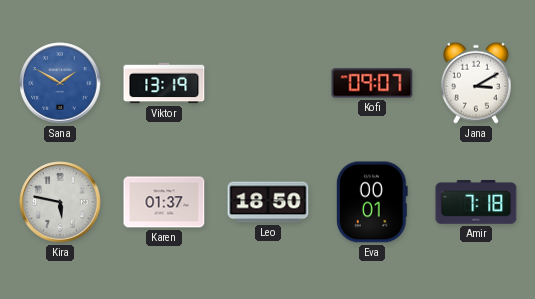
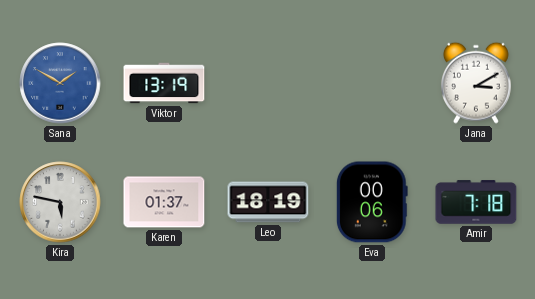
Kofi: 09:07 -> none
Leo: 18:50 -> 18:19
Eva: 00:01 -> 00:06
